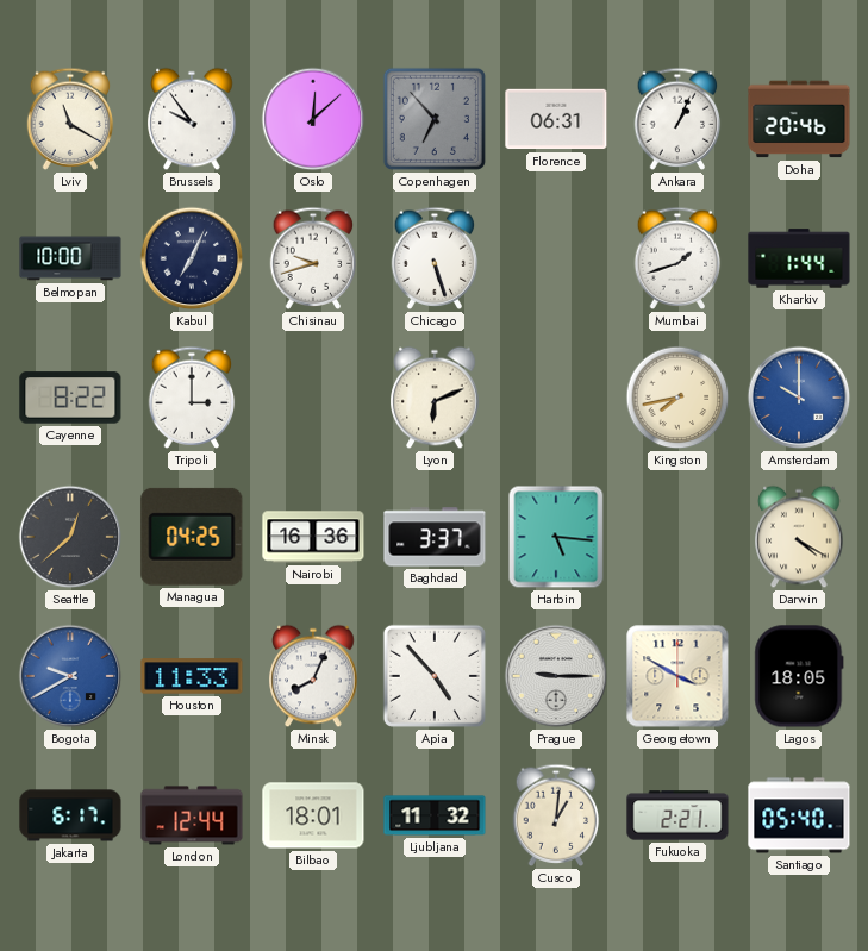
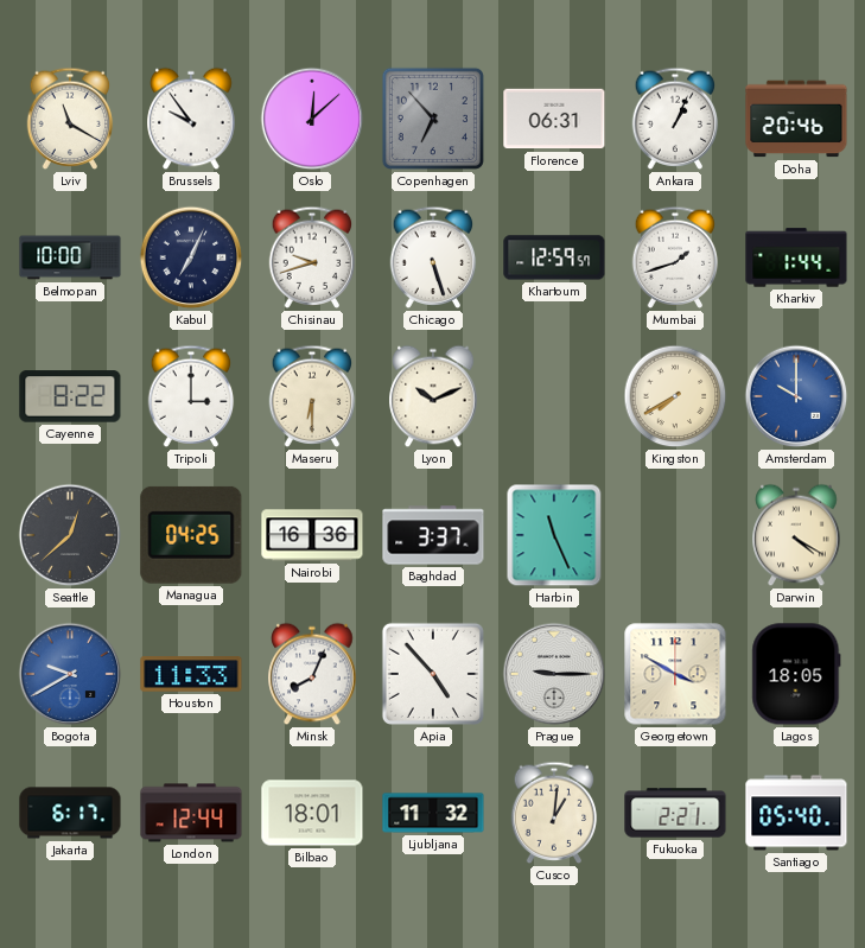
Khartoum: none -> 12:59
Maseru: none -> 6:30
Lyon: 6:11 -> 10:11
Kingston: 7:43 -> 7:40
Harbin: 5:16 -> 11:26
